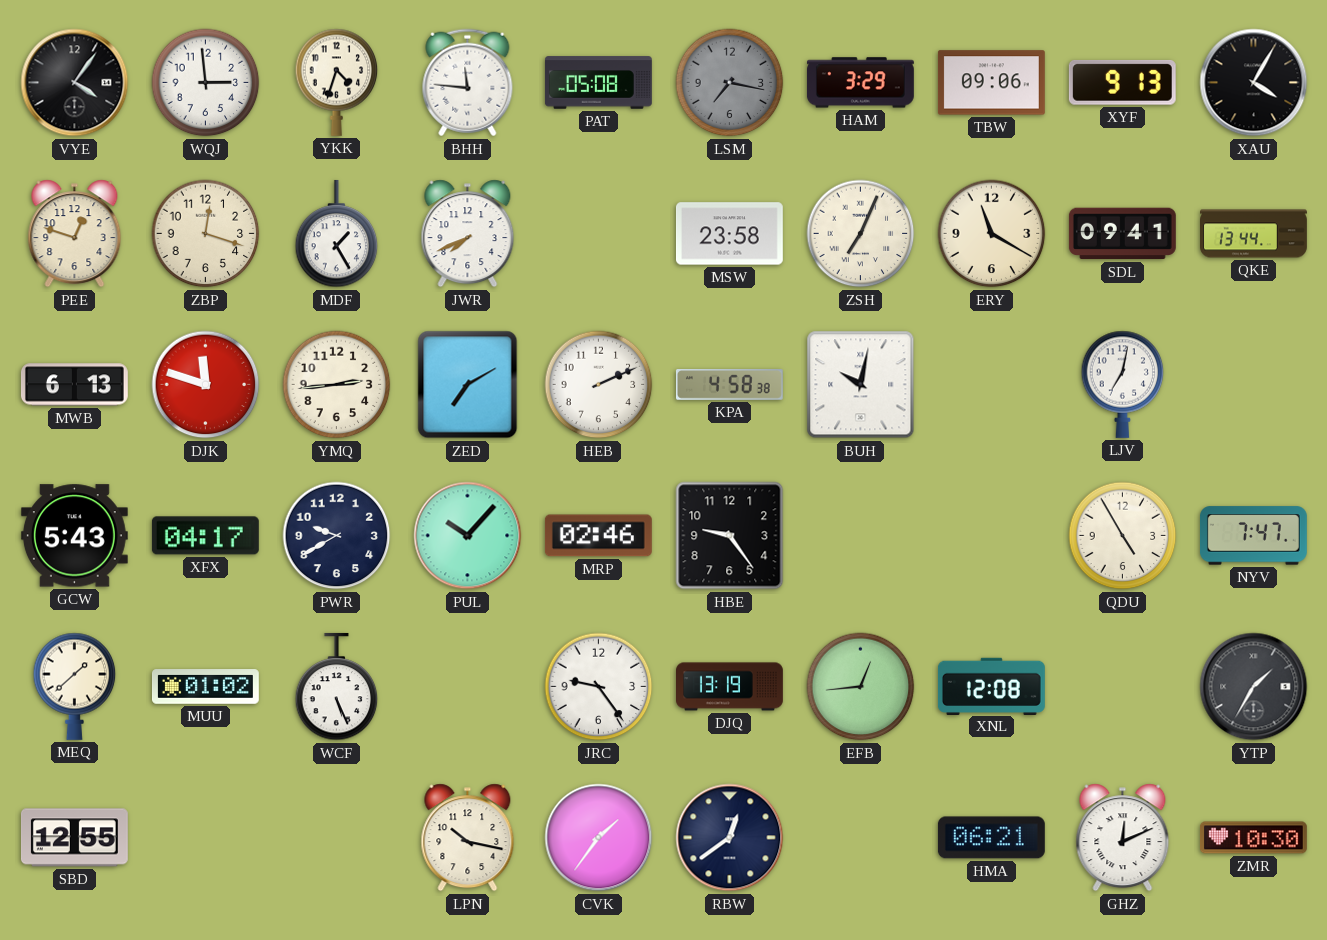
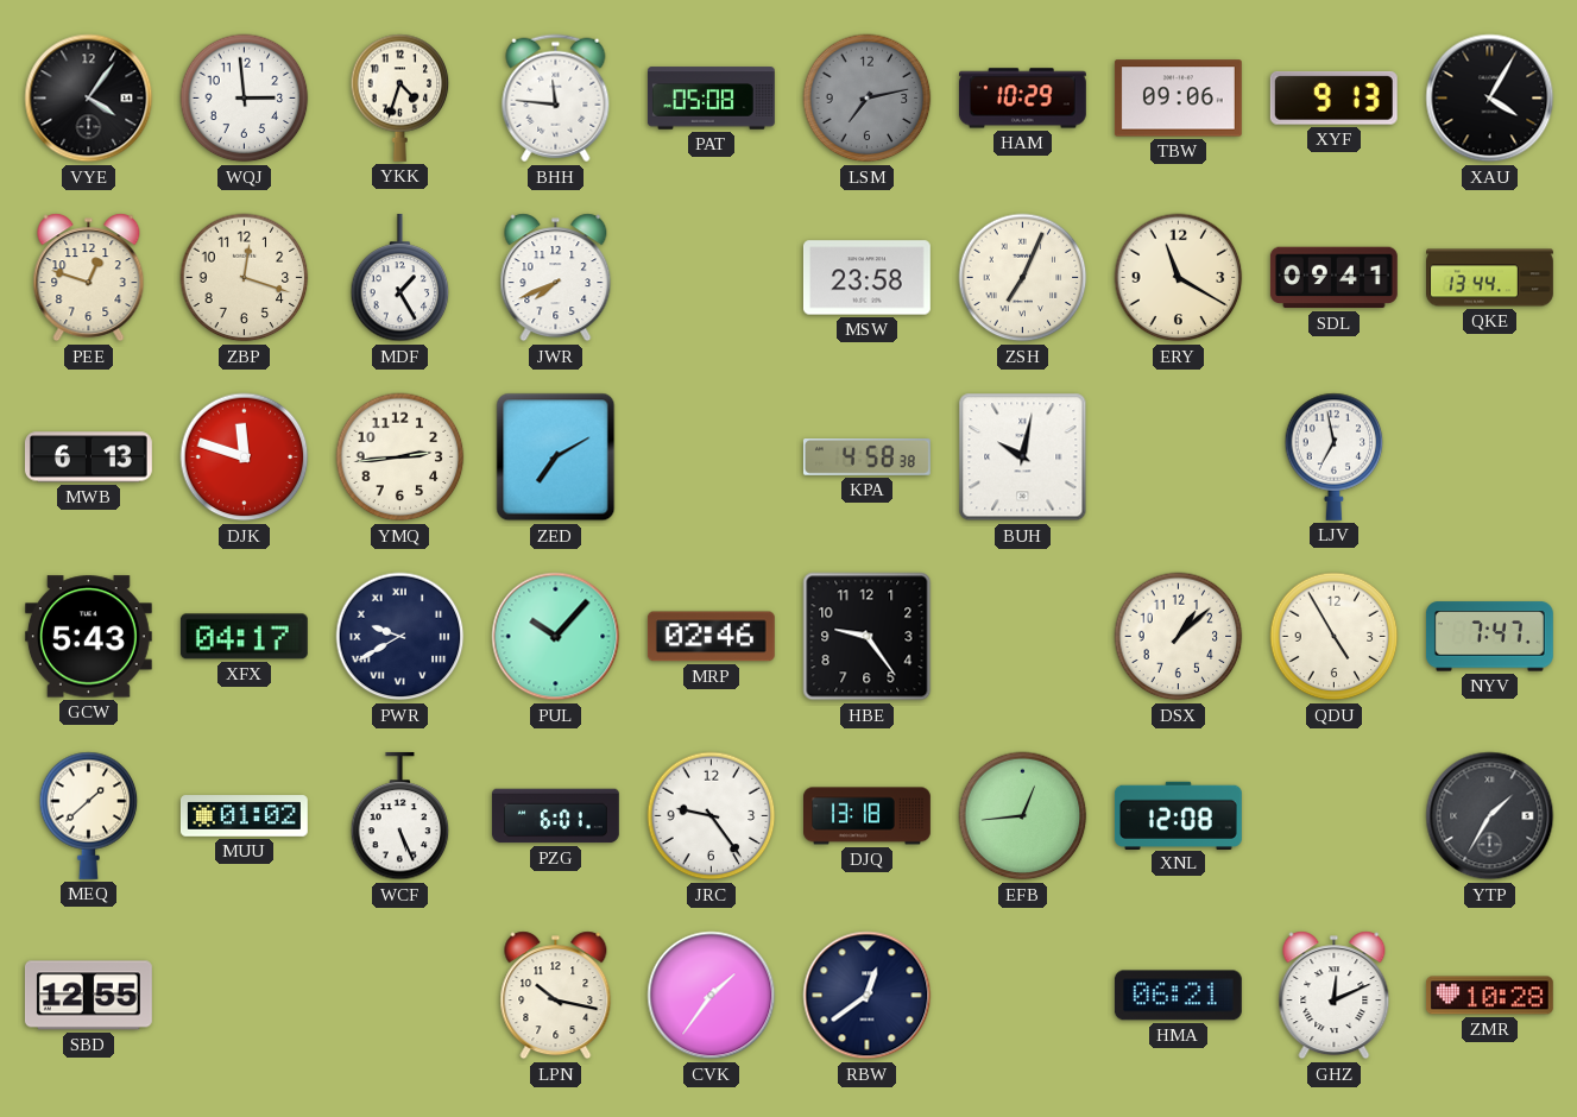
LSM: 7:17 -> 7:13
HAM: 3:29 -> 10:29
HEB: 2:11 -> none
LJV: 7:02 -> 6:58
PWR numerals: Arabic -> Roman
DSX: none -> 1:08
PZG: none -> 6:01
DJQ: 13:19 -> 13:18
ZMR: 10:30 -> 10:28
